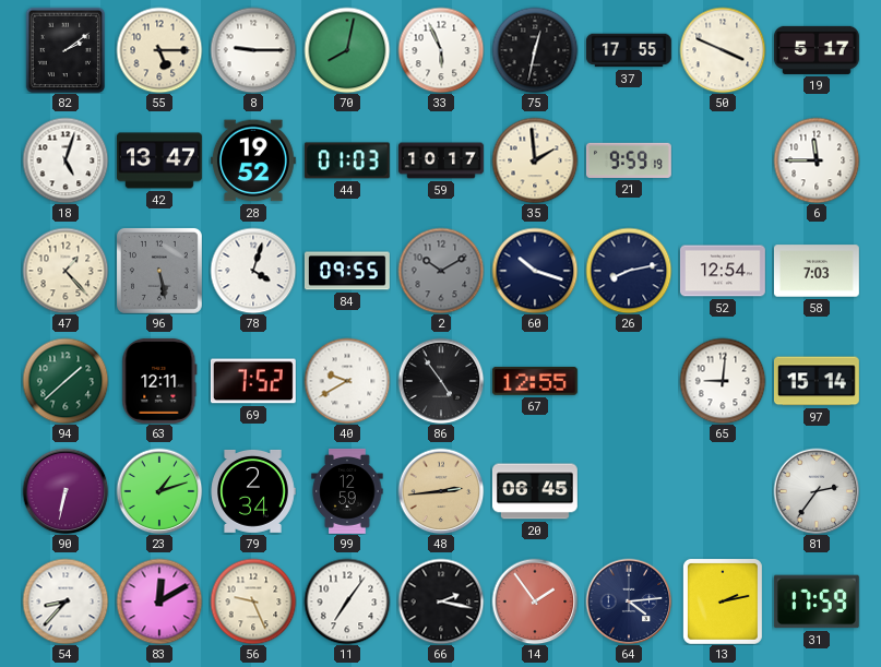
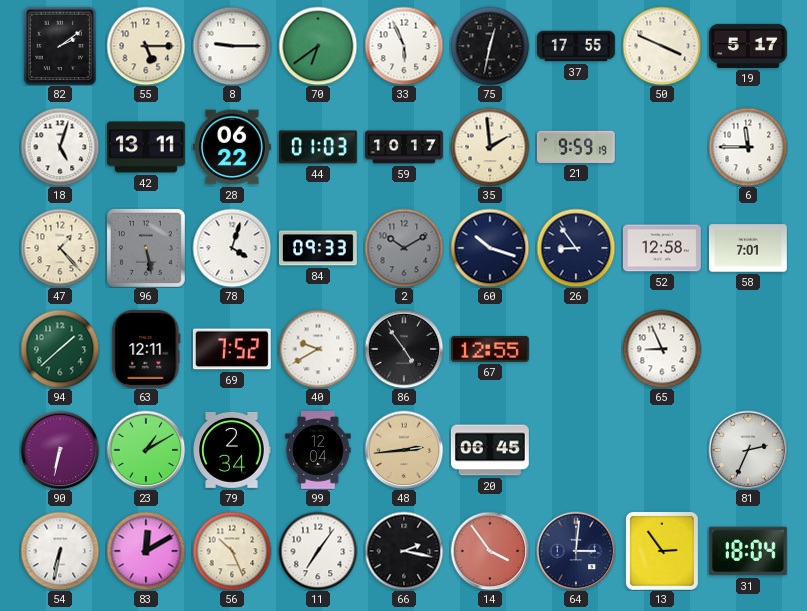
70: 8:02 -> 6:39
42: 13:47 -> 13:11
28: 19:52 -> 06:22
84: 09:55 -> 09:33
26: 8:13 -> 8:54
52: 12:54 -> 12:58
58: 7:03 -> 7:01
65: 9:01 -> 8:56
97: 15:14 -> none
23: 1:12 -> 1:10
99: 12:59 -> 12:04
81: 2:36 -> 2:34
54: 8:37 -> 6:32
56: 9:26 -> 10:26
14: 1:54 -> 3:54
64: 4:14 -> 3:01
13: 2:13 -> 2:54
31: 17:59 -> 18:04
